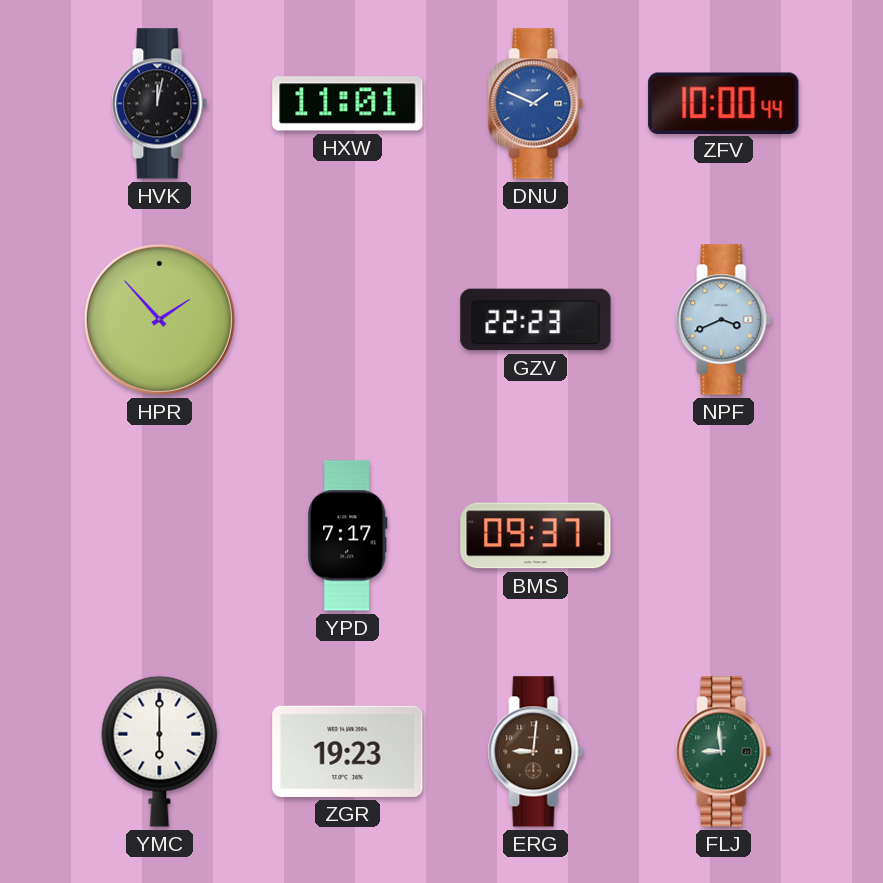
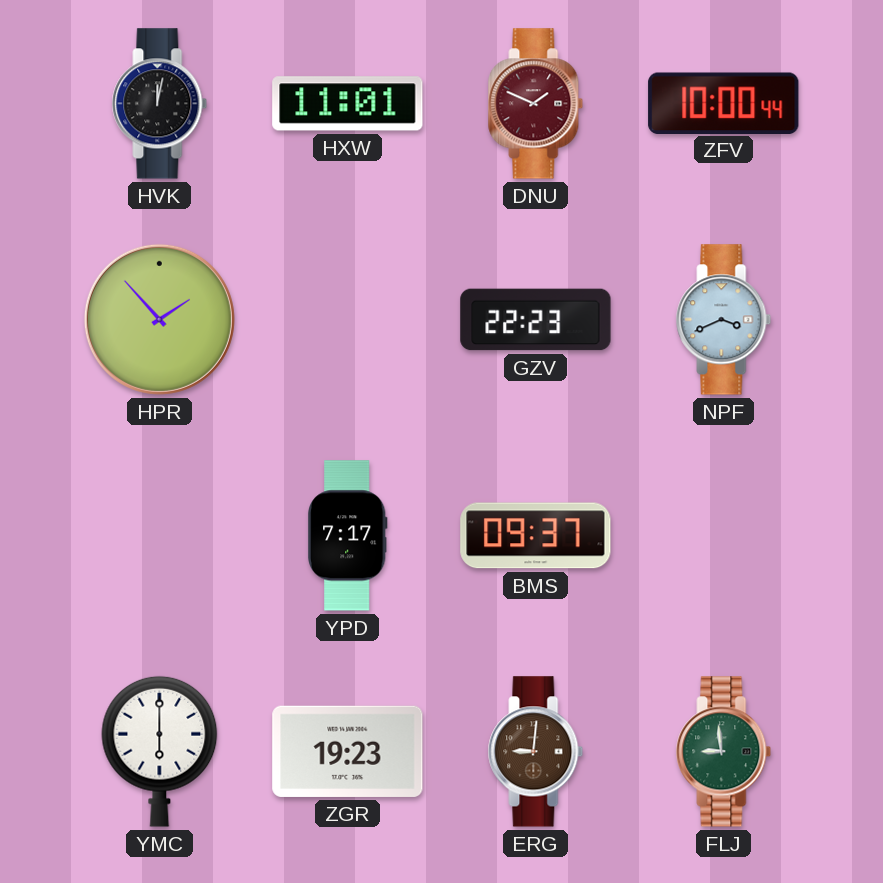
DNU dial: blue -> burgundy
